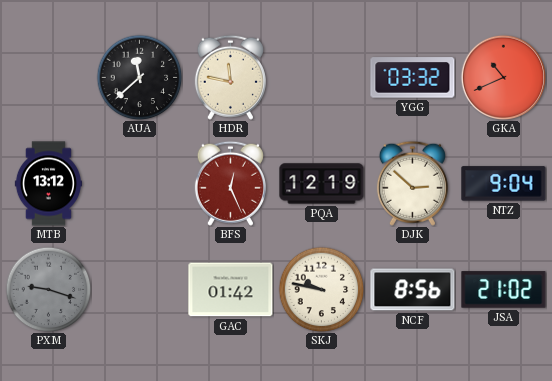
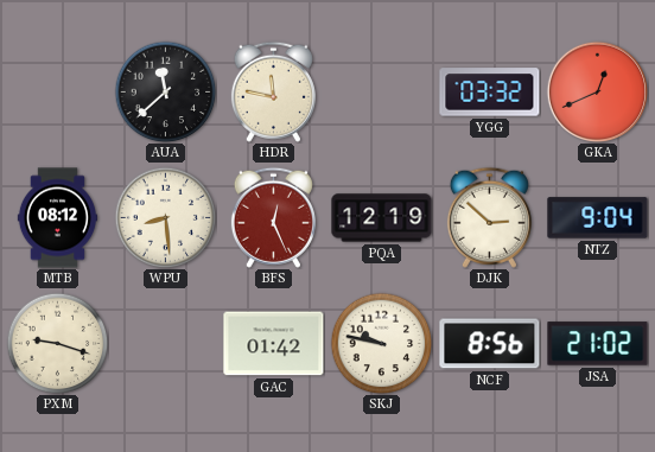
GKA: 10:41 -> 12:41
MTB: 13:12 -> 08:12
WPU: none -> 8:29
PXM dial: grey -> cream
